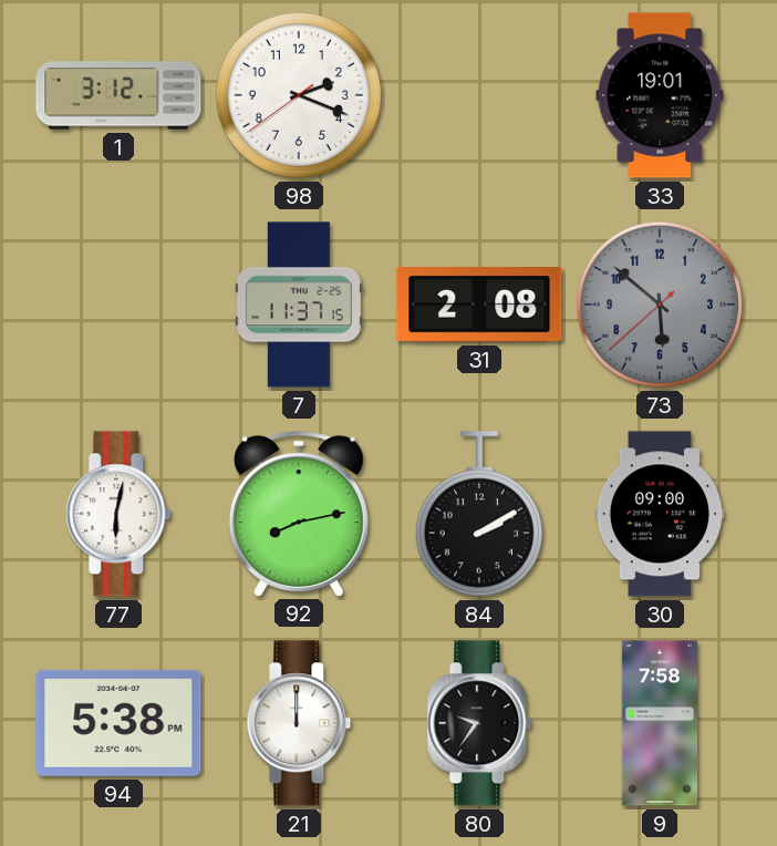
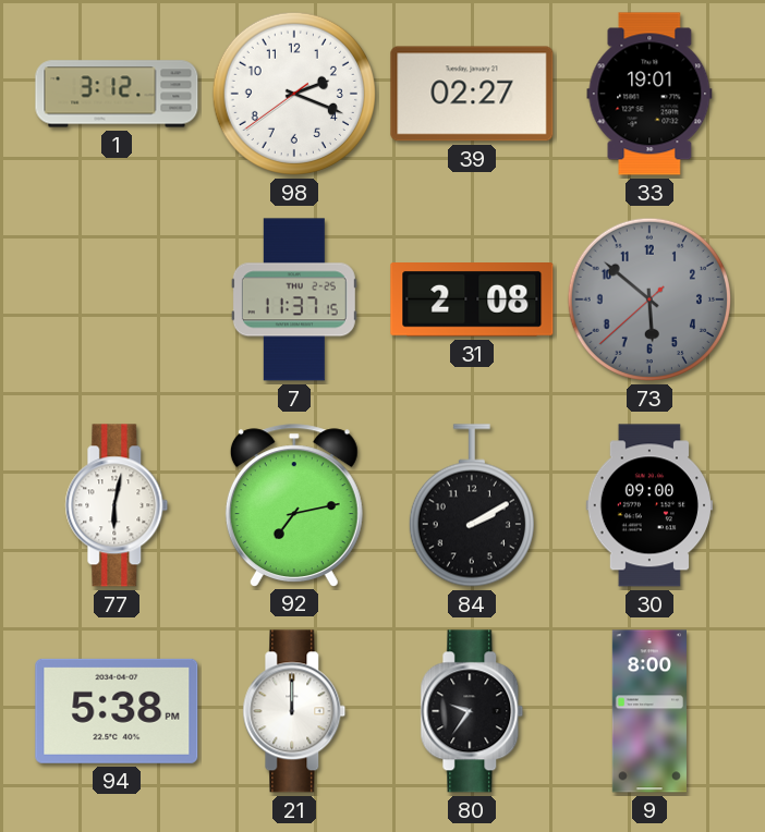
39: none -> 02:27
92: 8:13 -> 7:13
9: 7:58 -> 8:00
